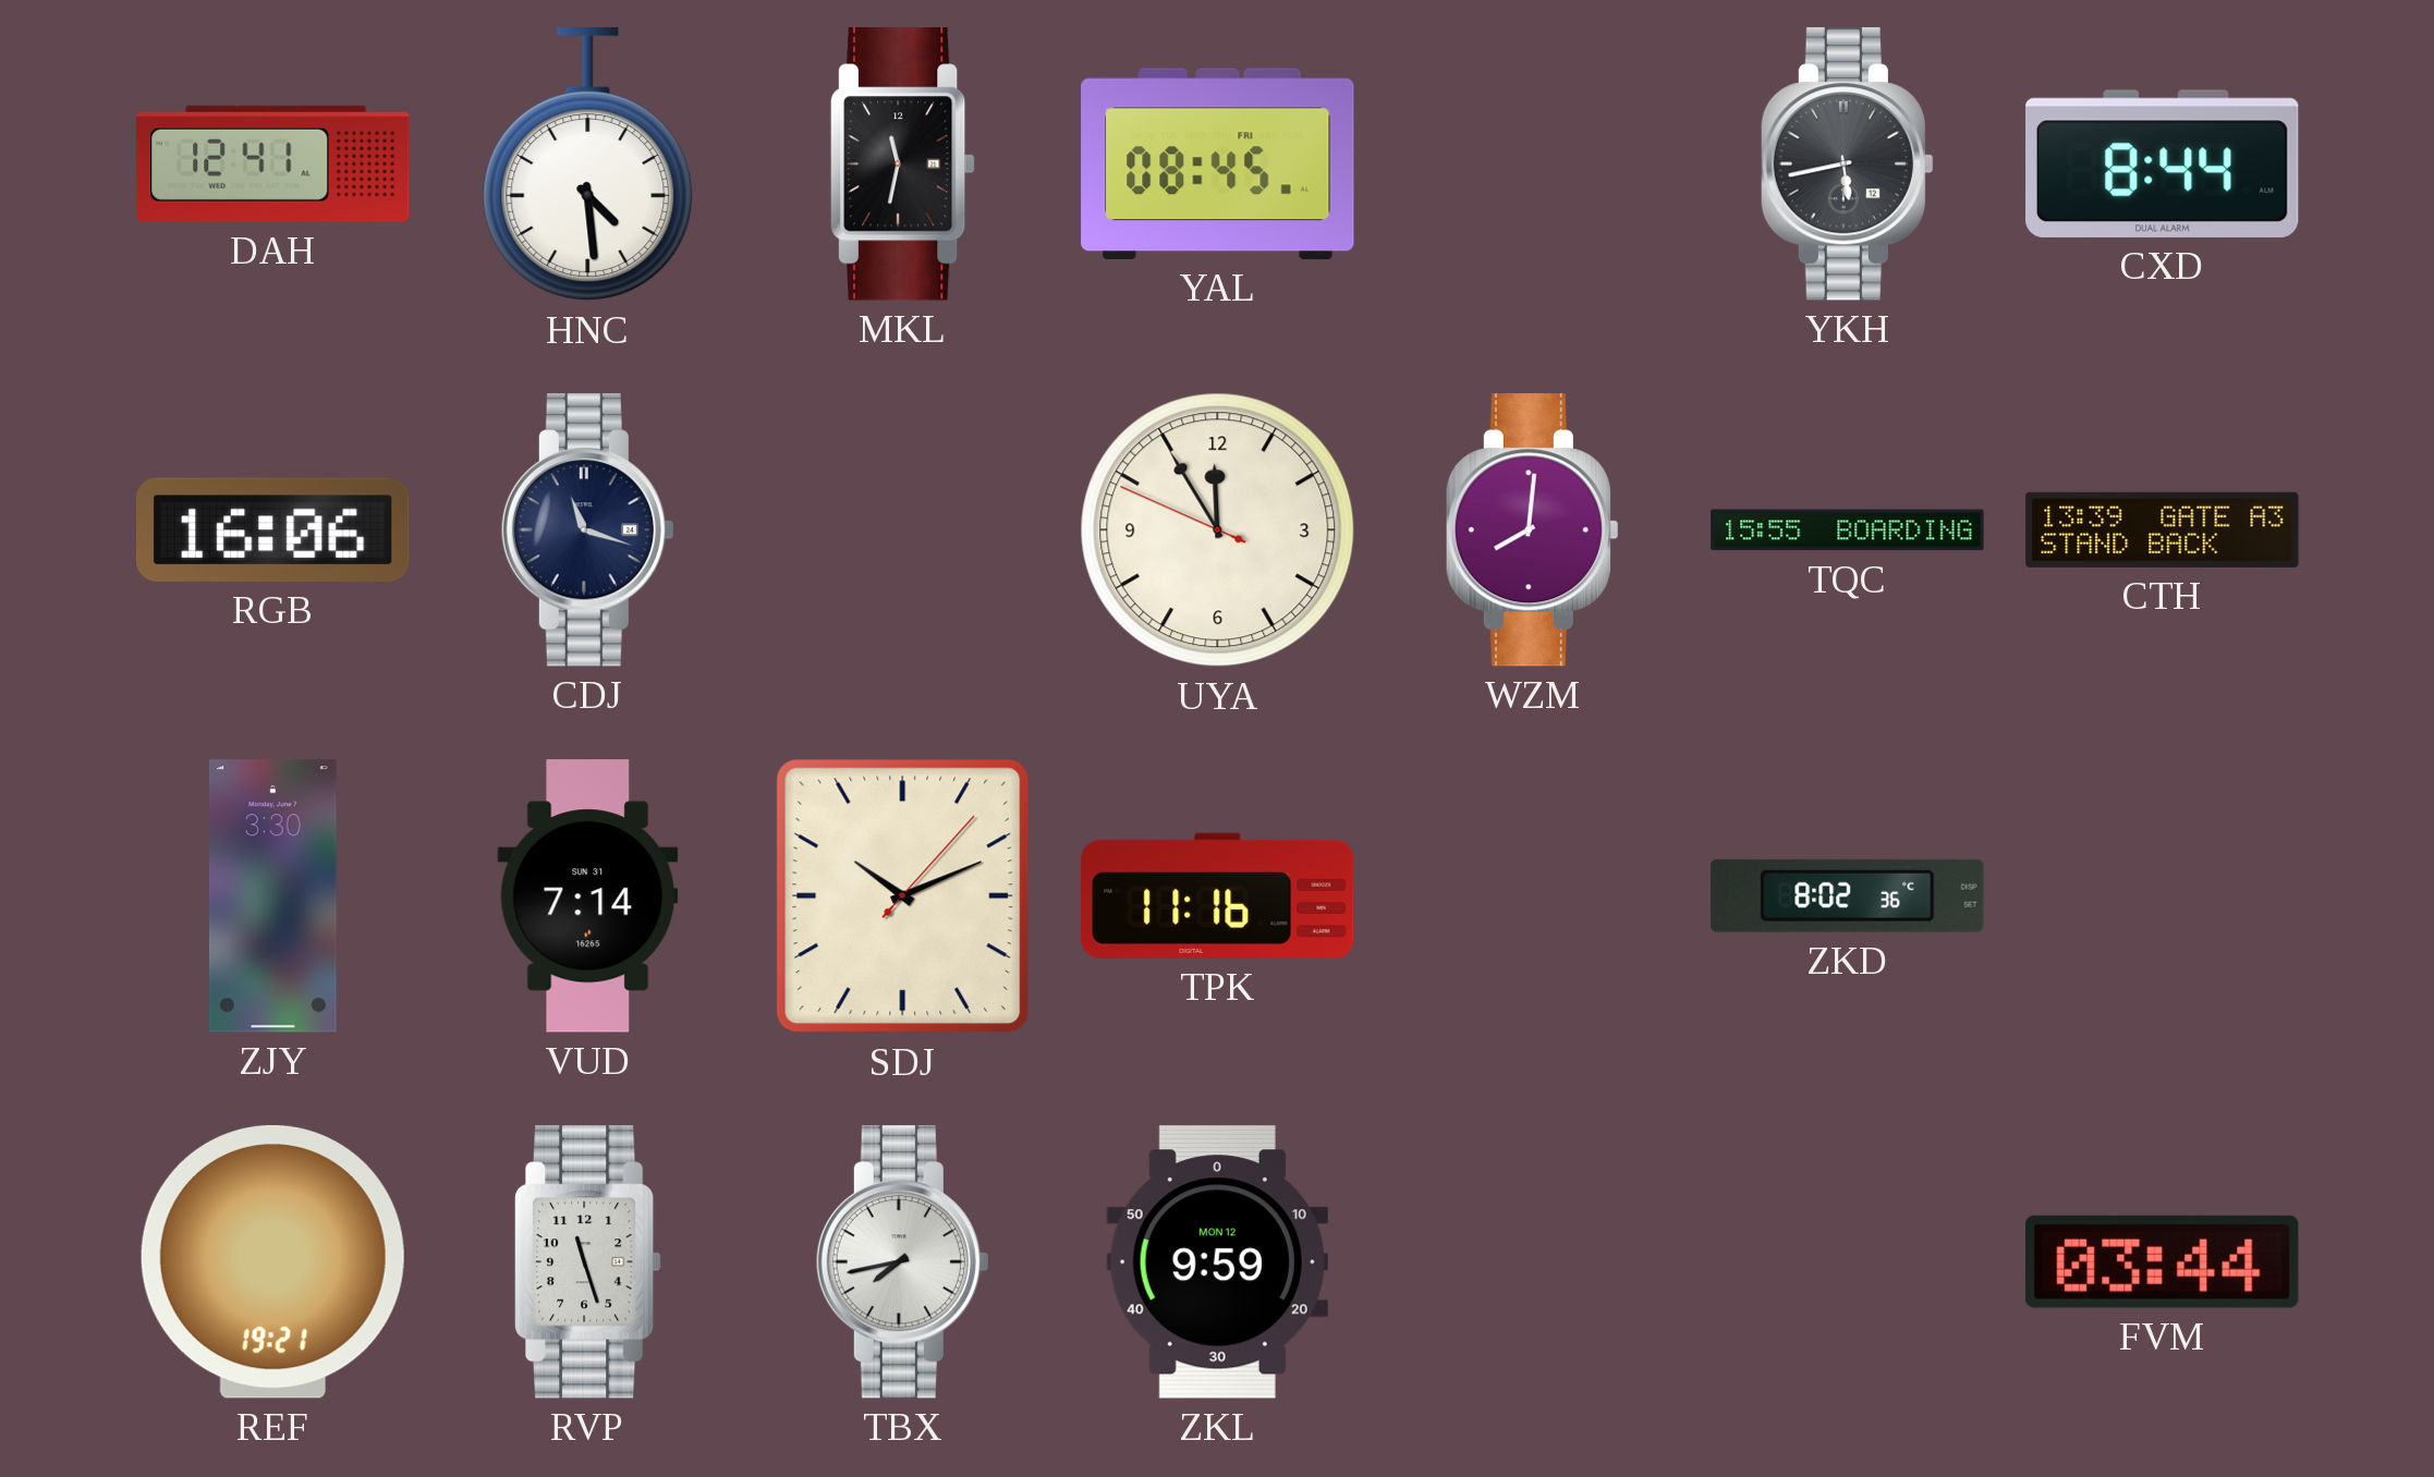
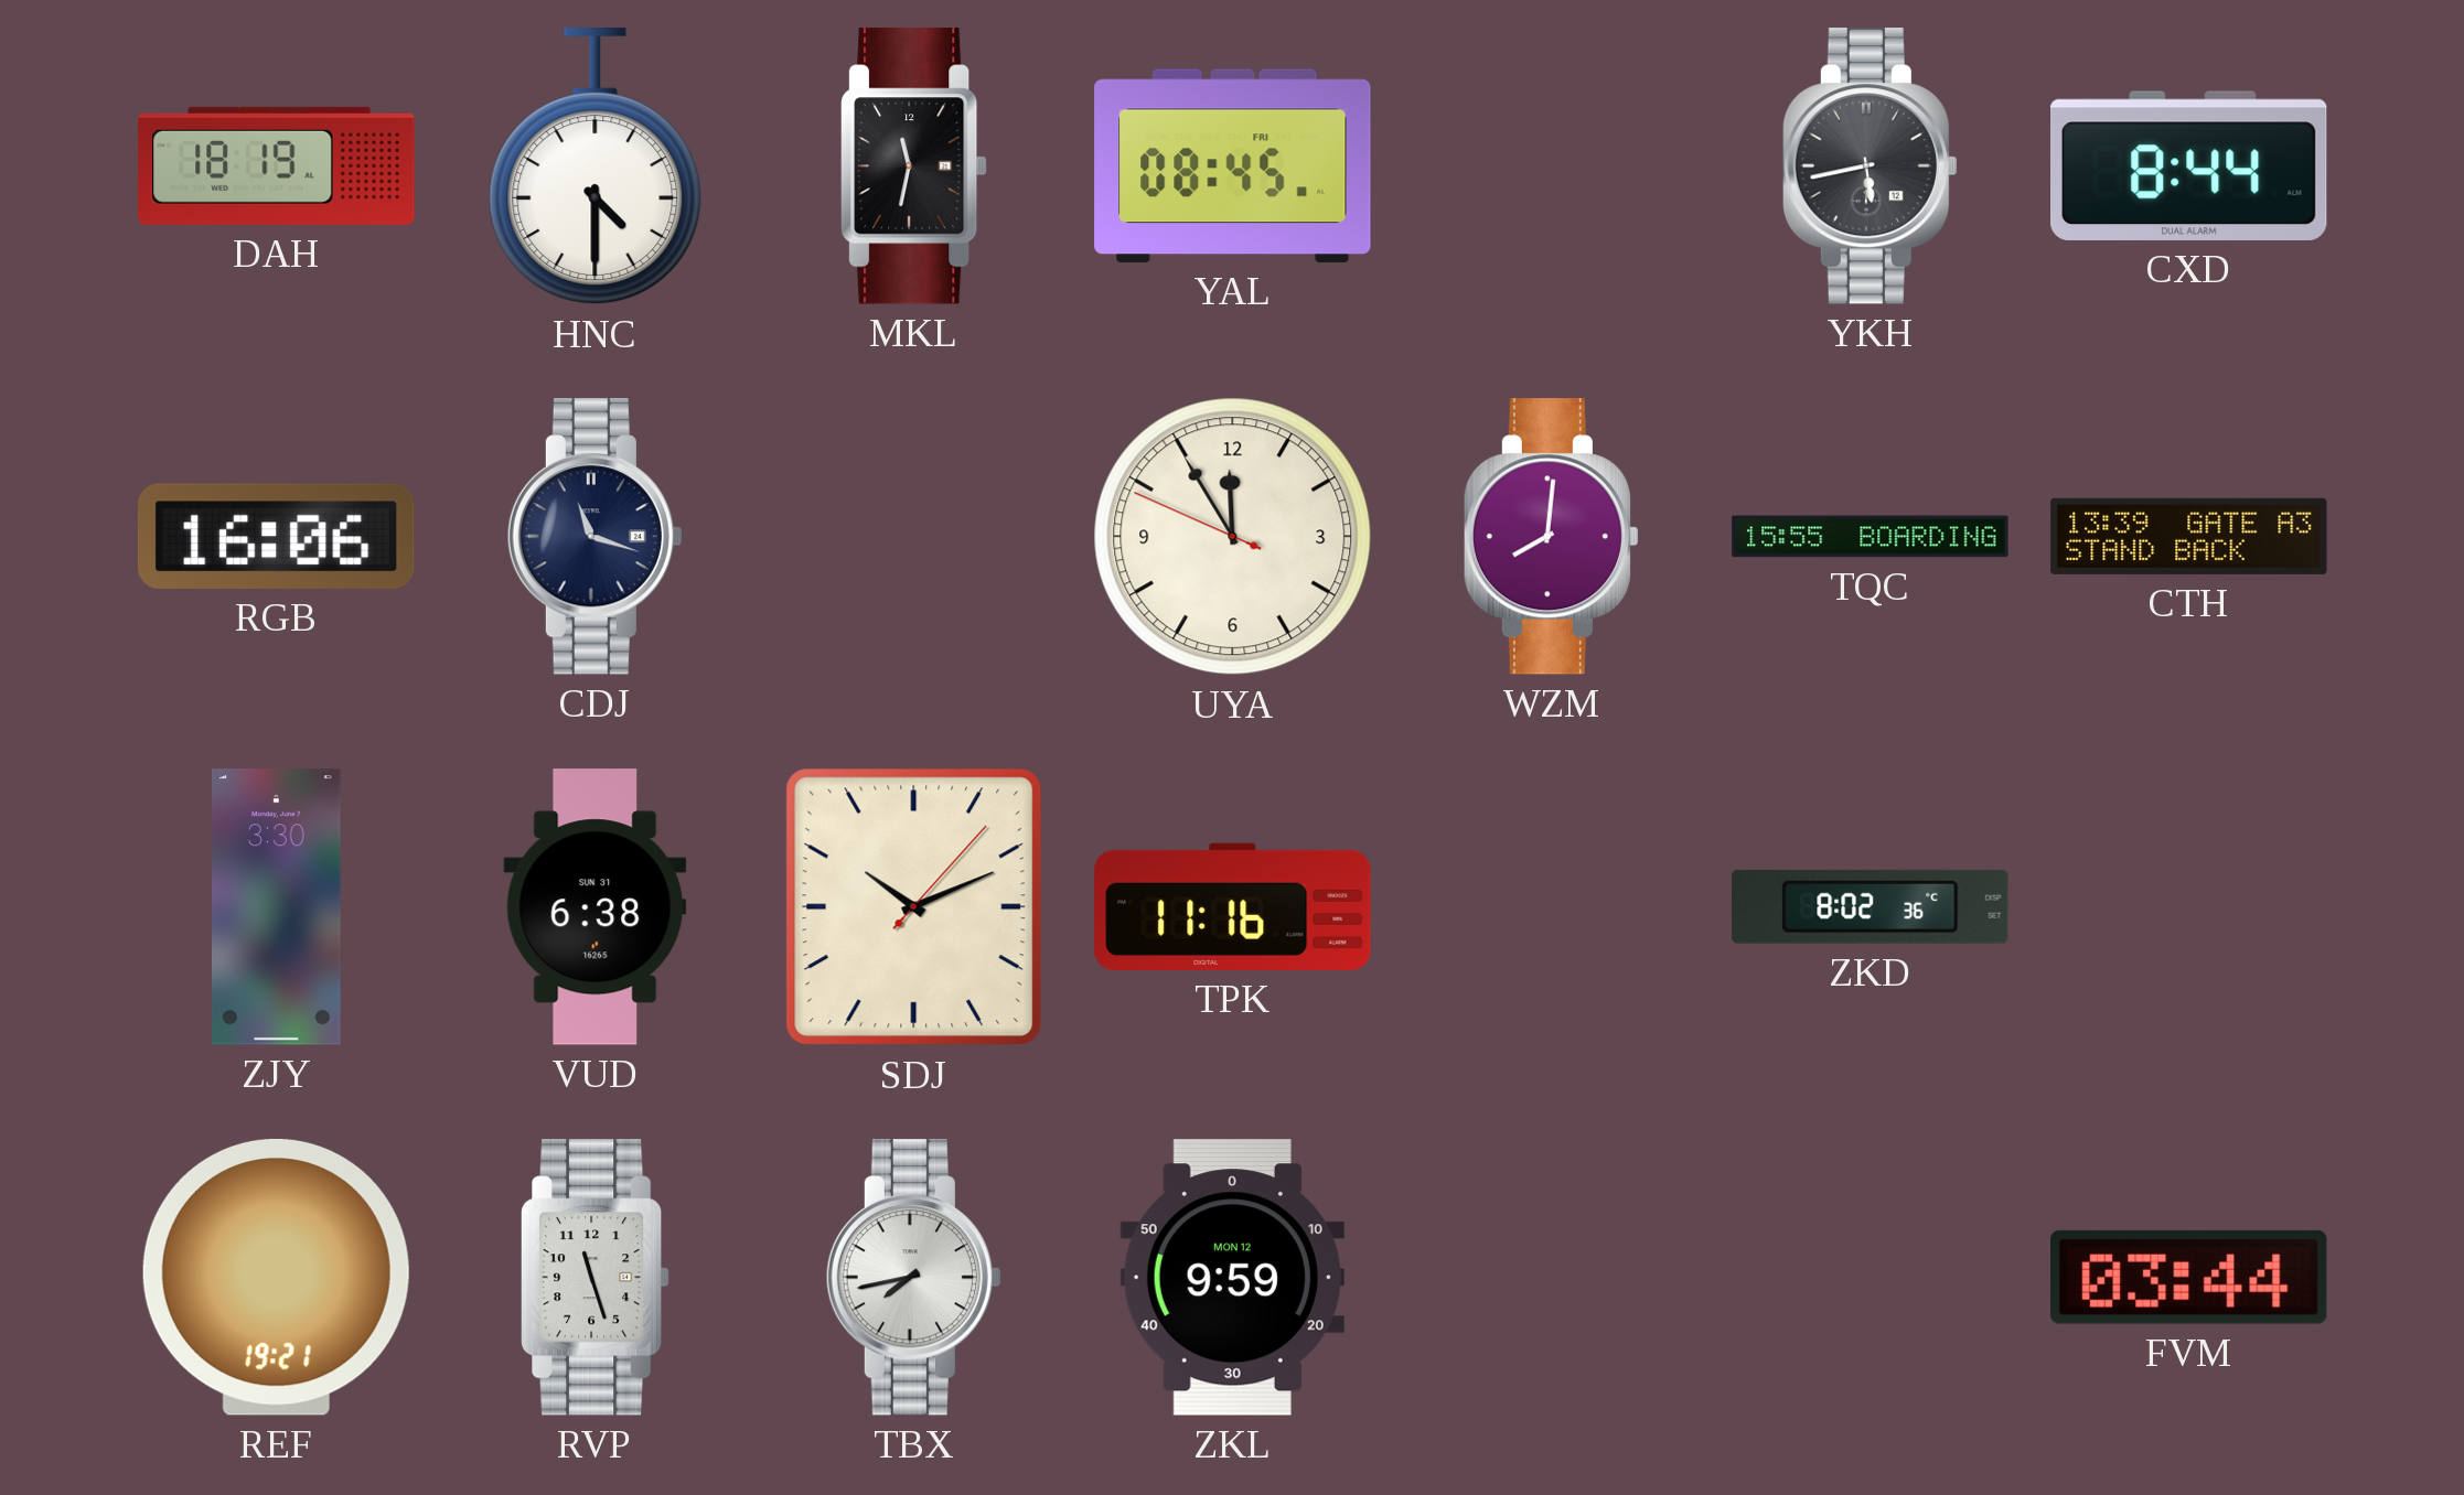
DAH: 12:41 -> 18:19
HNC: 4:29 -> 4:30
VUD: 7:14 -> 6:38
